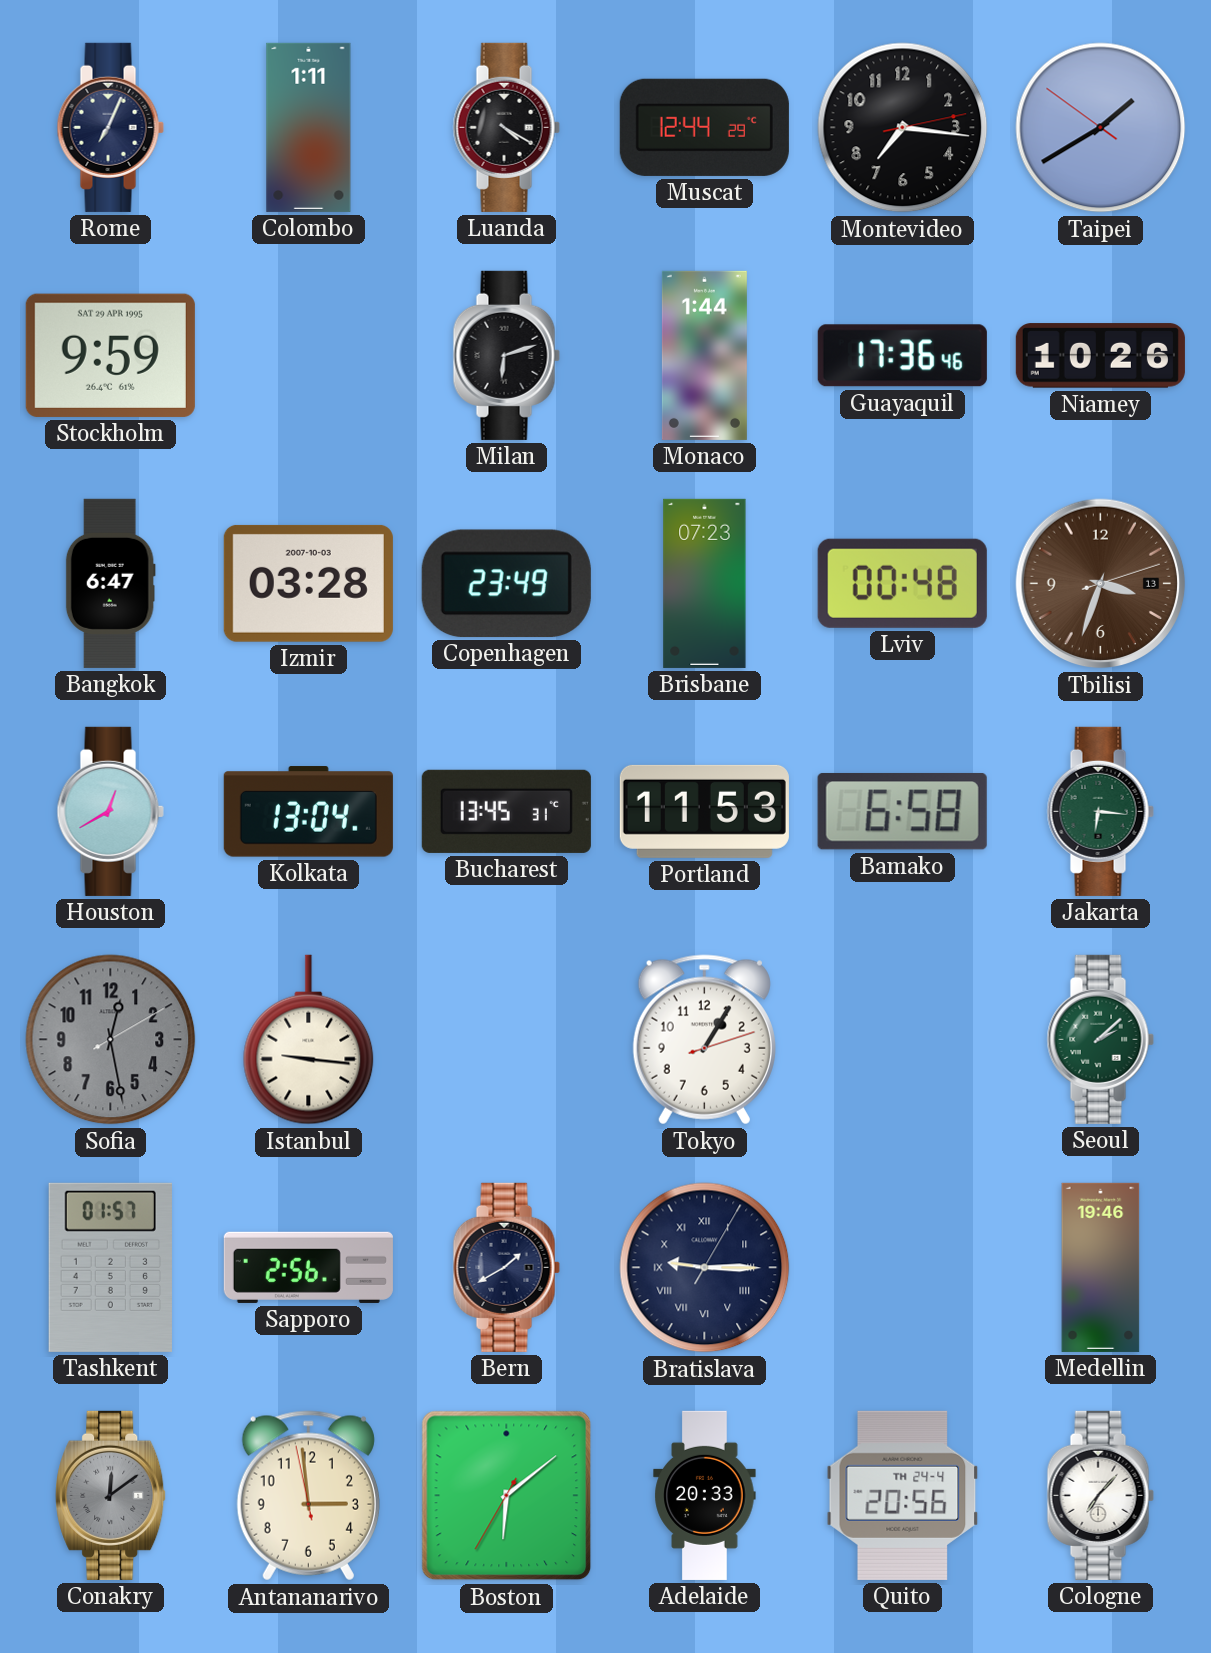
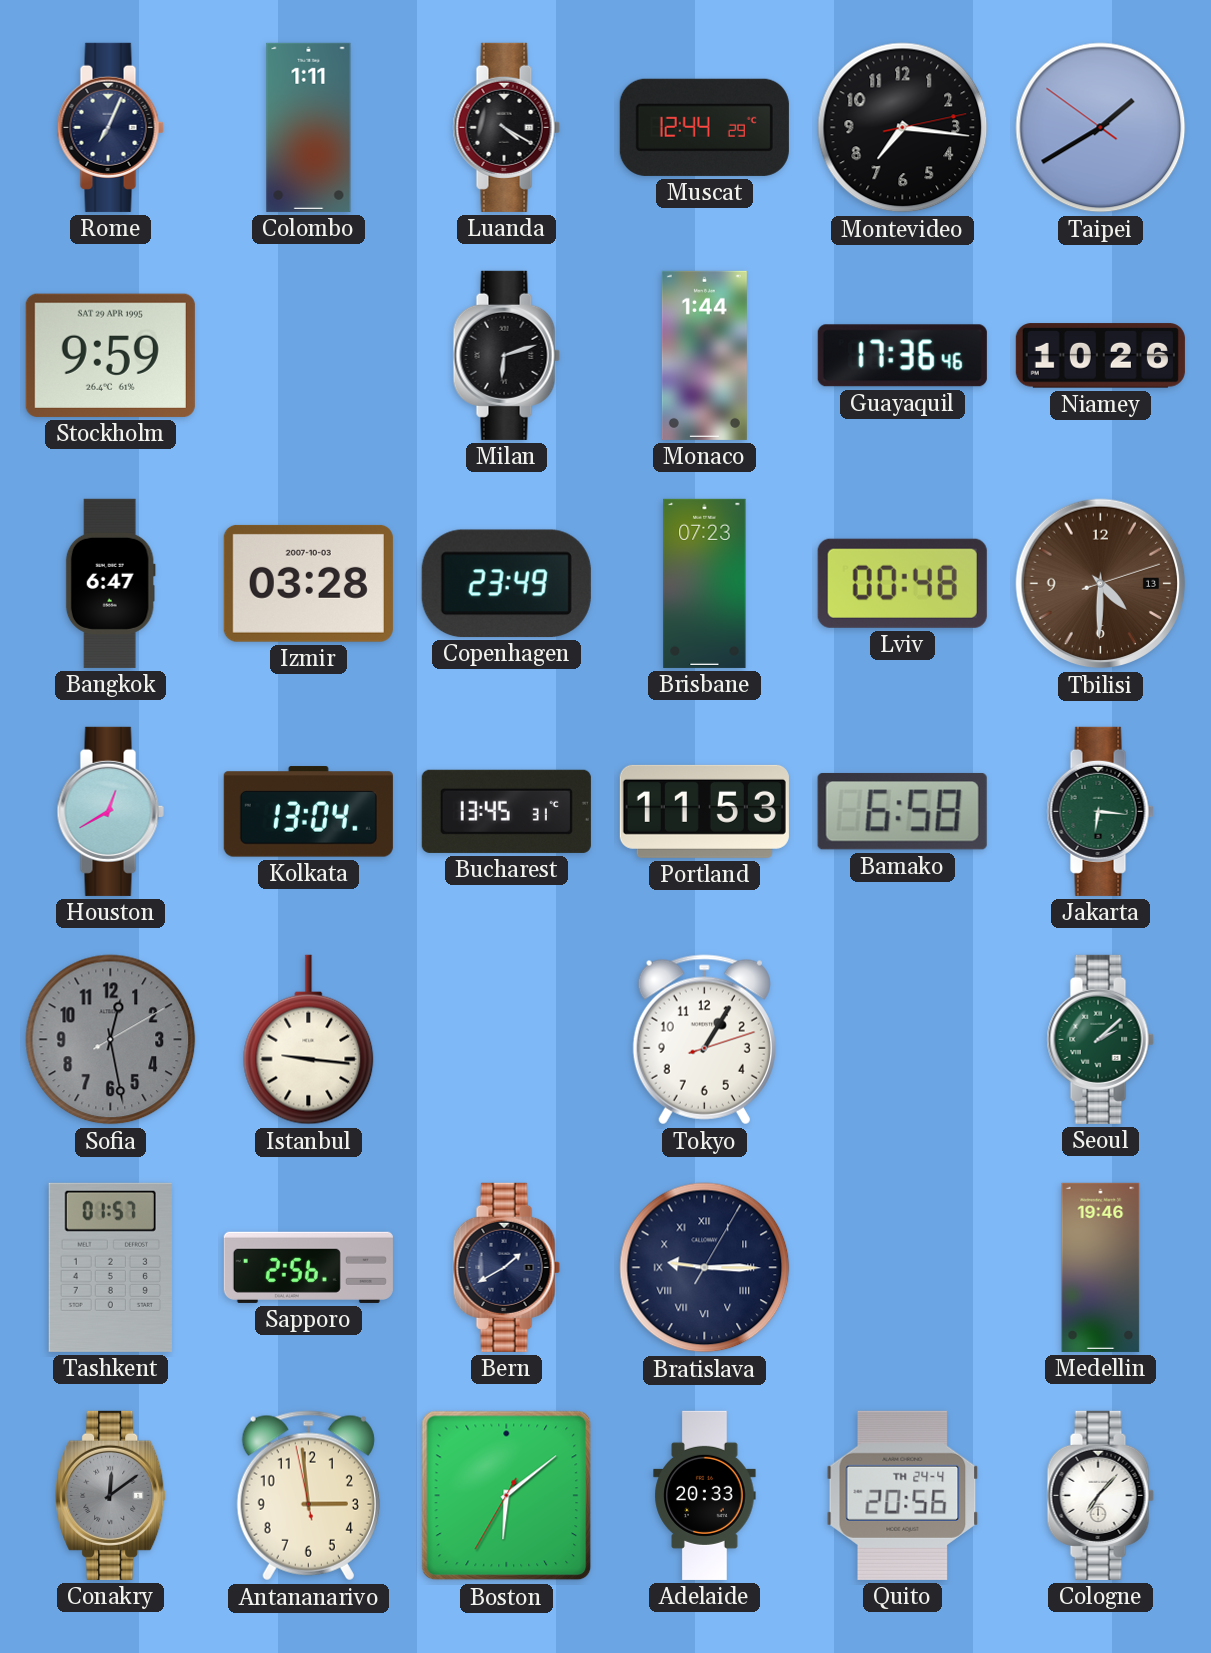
Tbilisi: 3:33 -> 4:30
